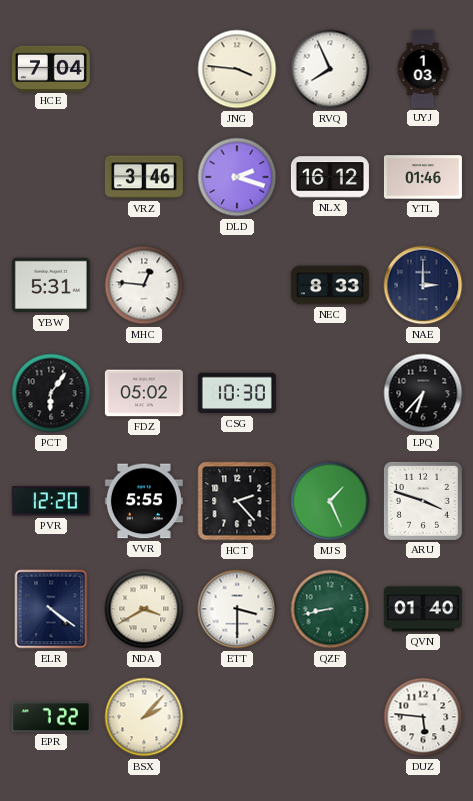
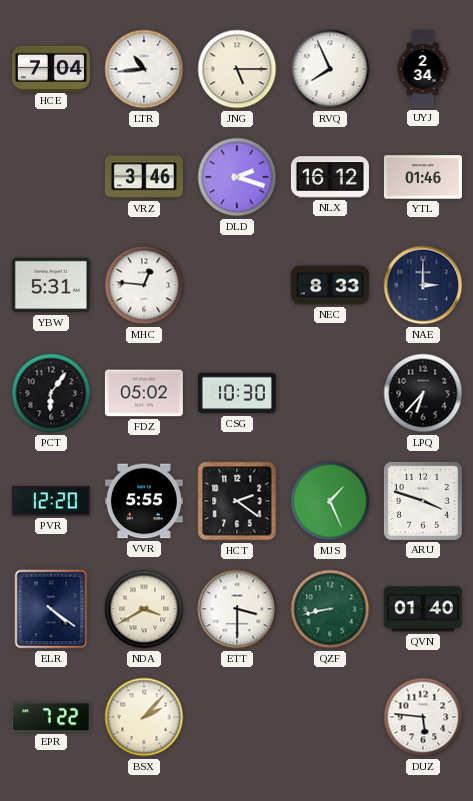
LTR: none -> 10:44
JNG: 3:46 -> 5:15
UYJ: 1:03 -> 2:34
HCT: 2:23 -> 2:21
